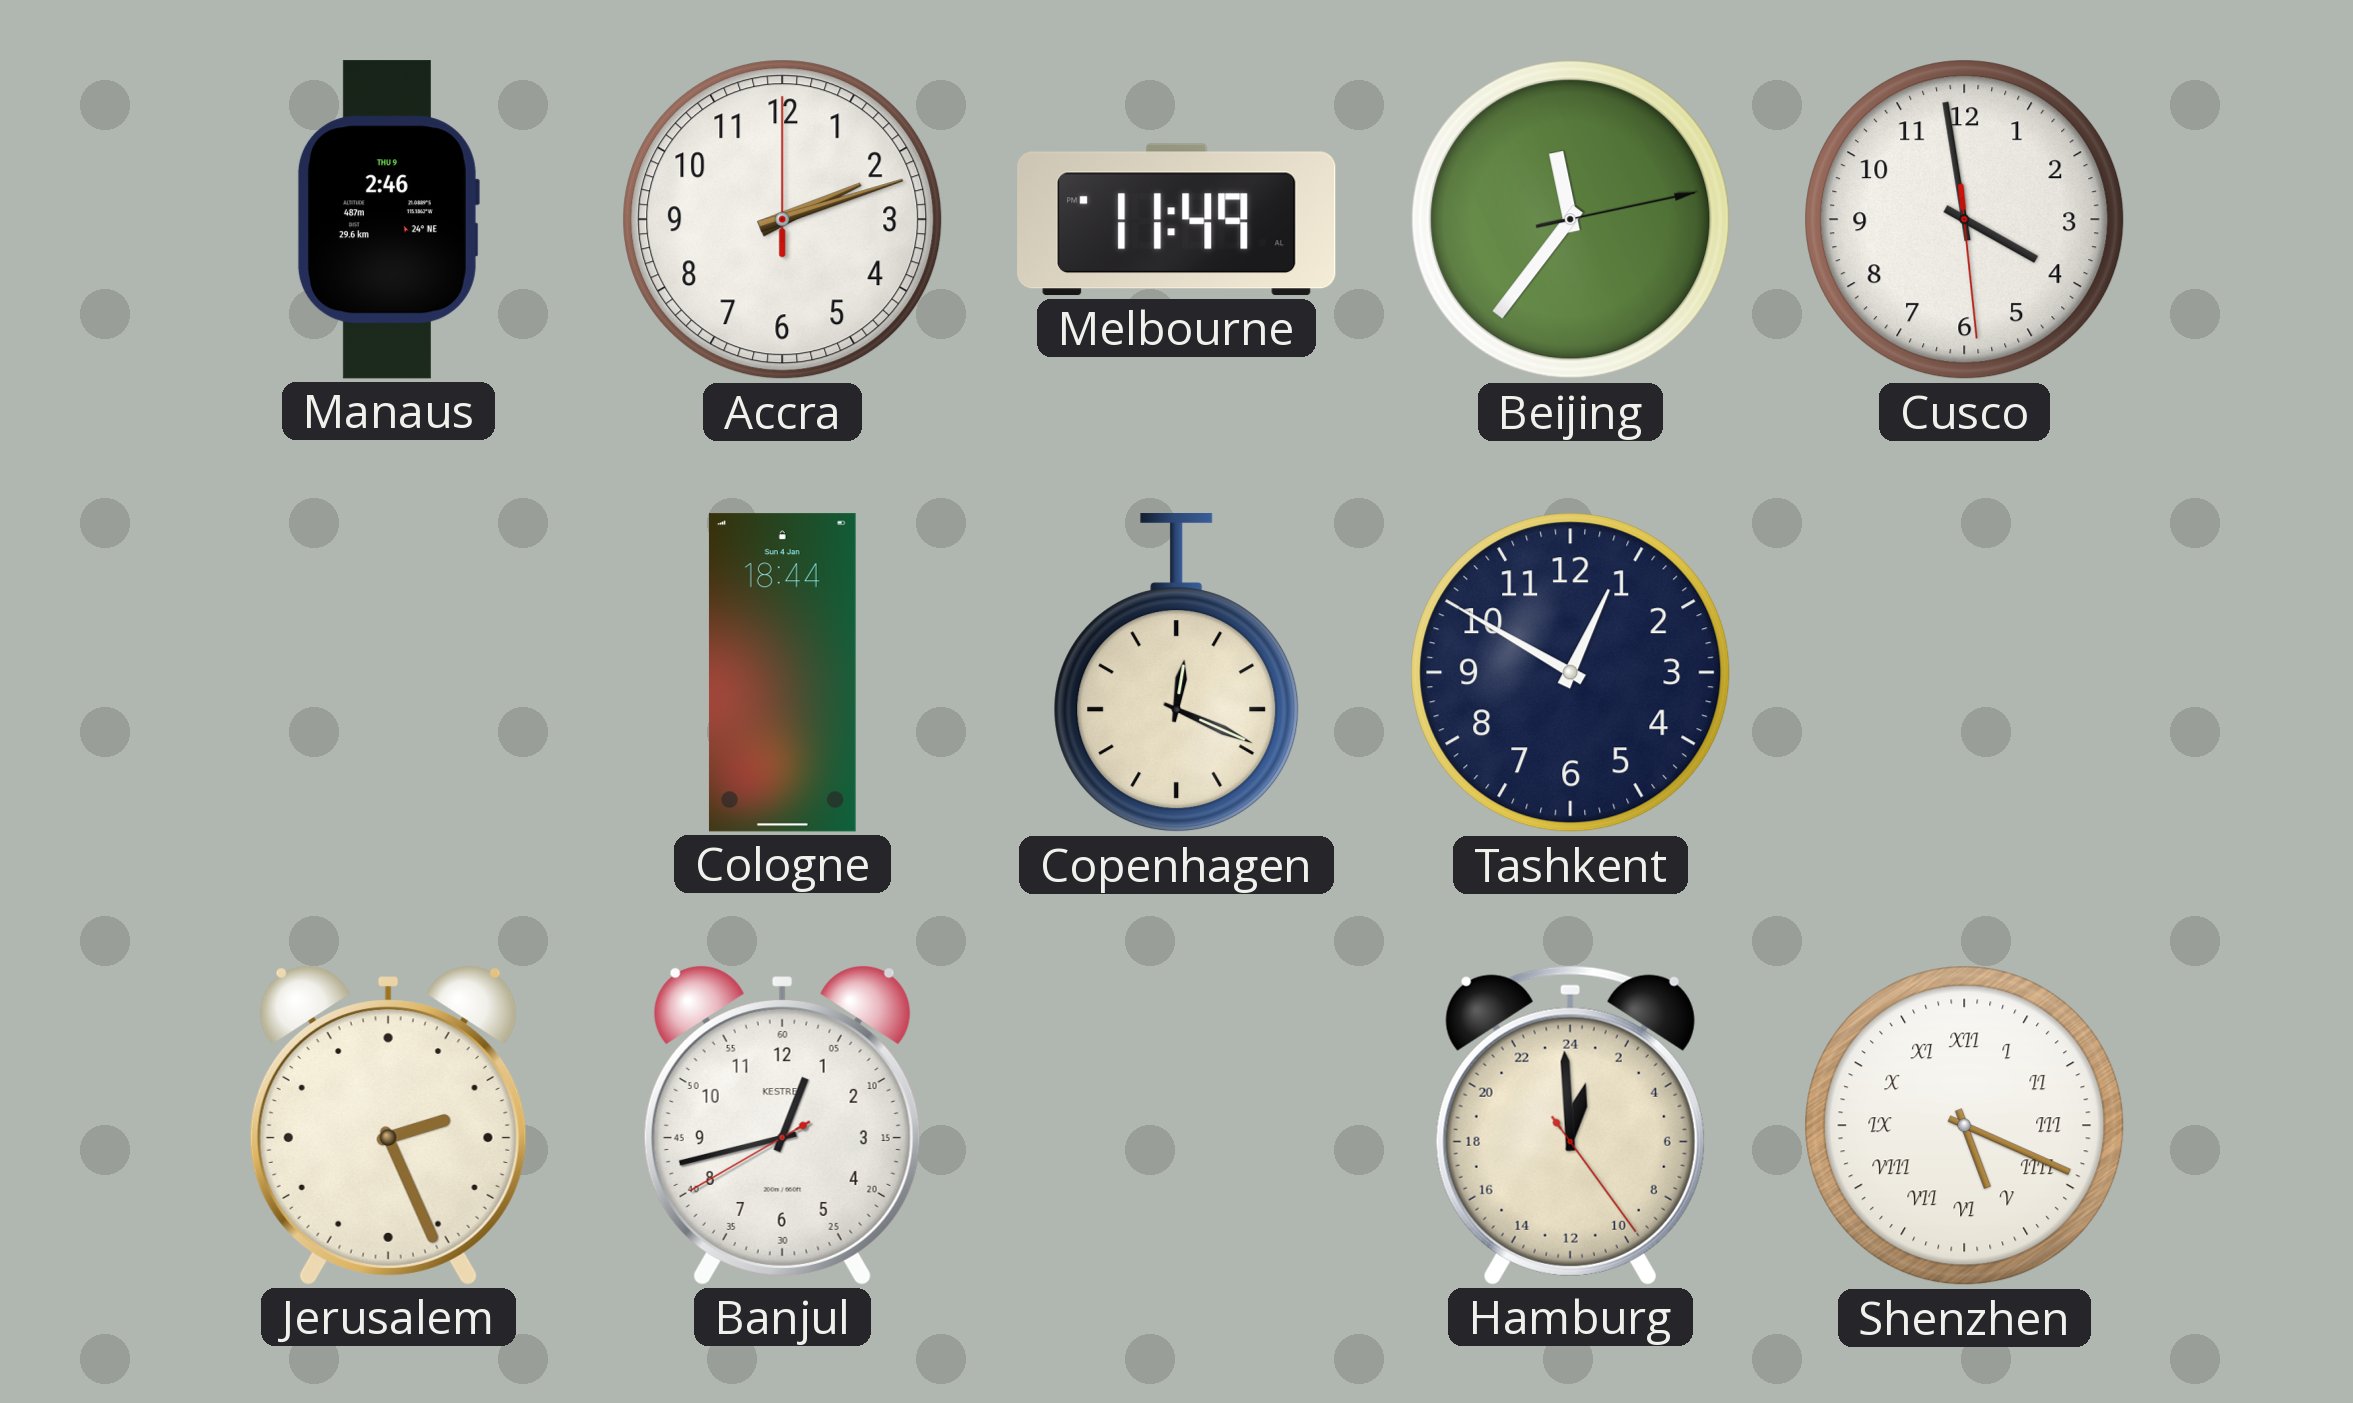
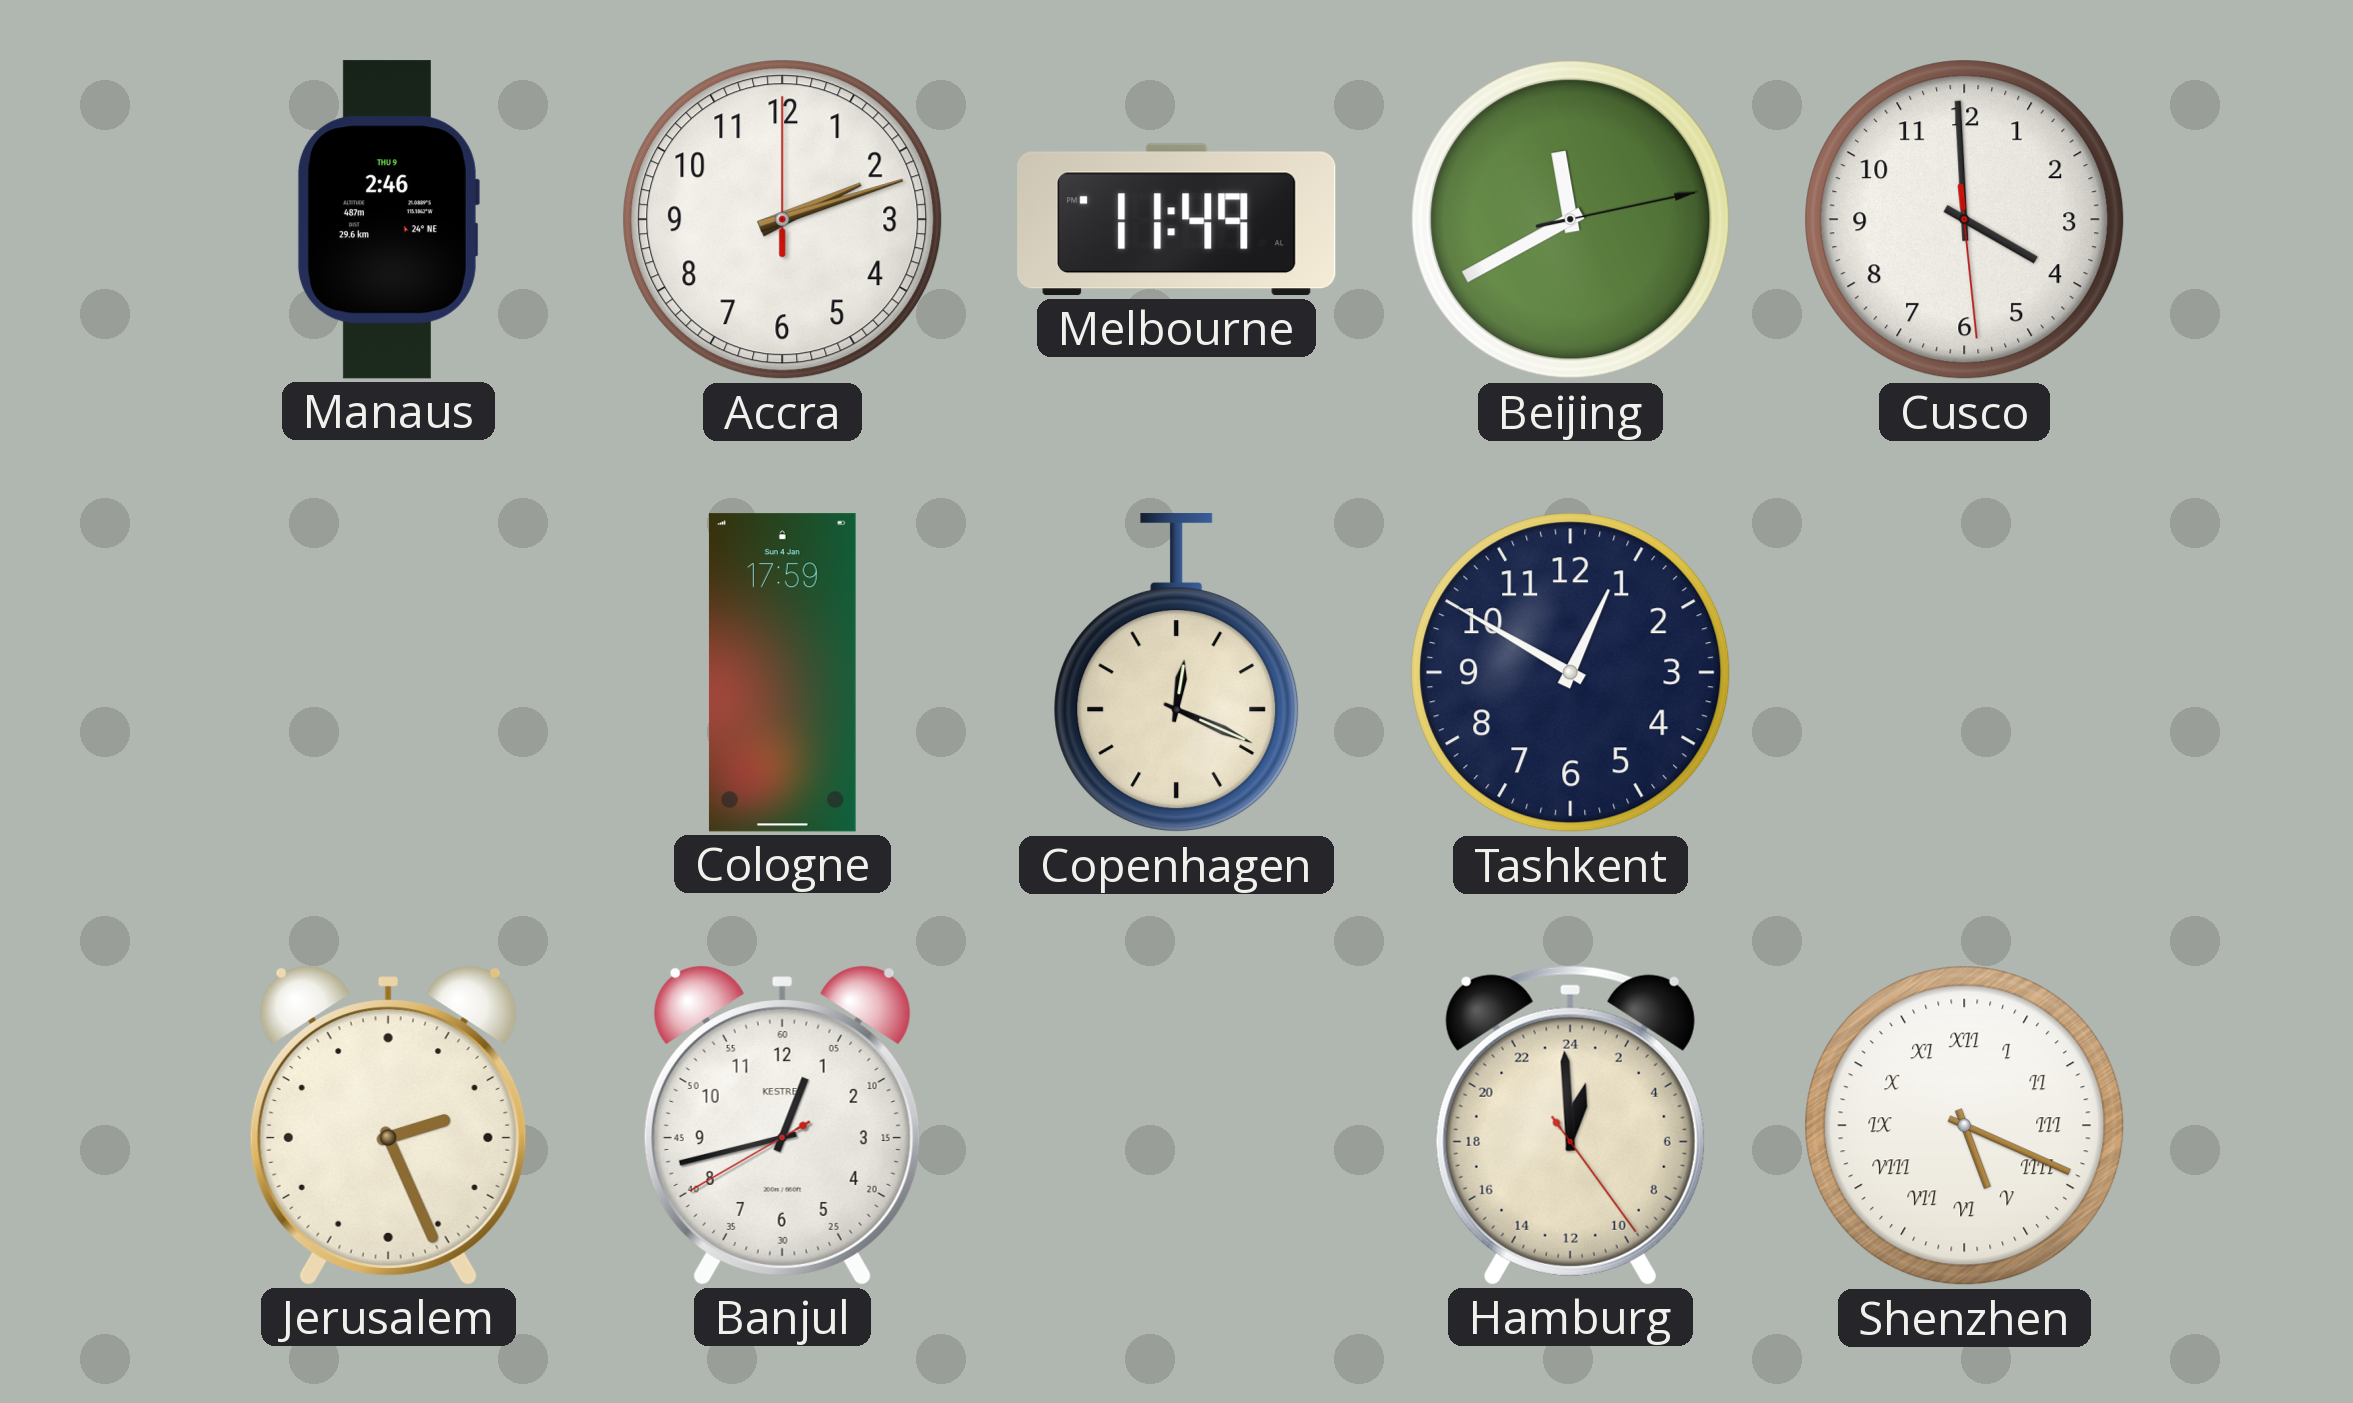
Beijing: 11:36 -> 11:40
Cusco: 3:58 -> 3:59
Cologne: 18:44 -> 17:59
